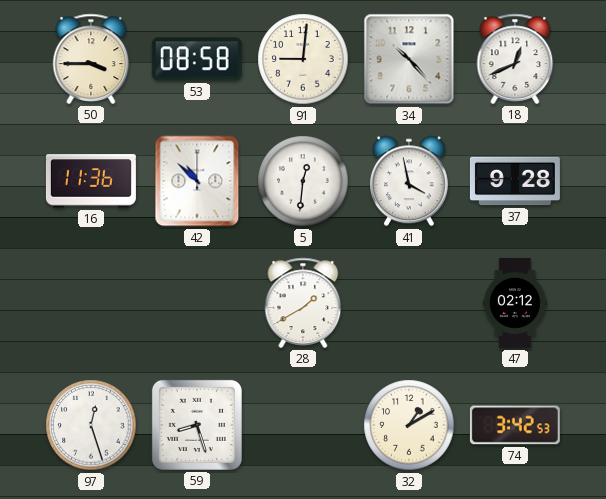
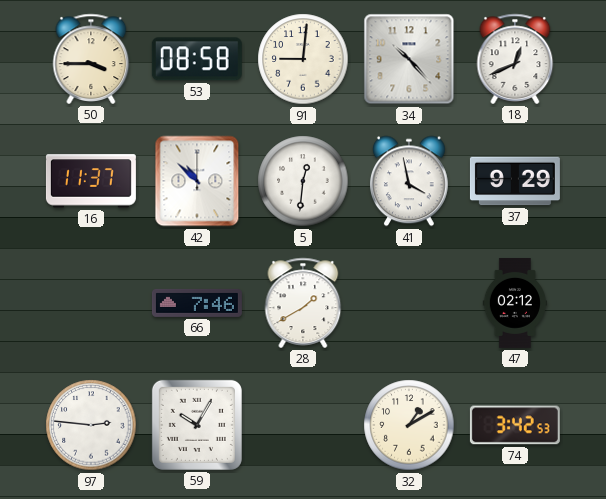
16: 11:36 -> 11:37
37: 9:28 -> 9:29
66: none -> 7:46
97: 12:27 -> 2:46
59: 8:27 -> 10:05
